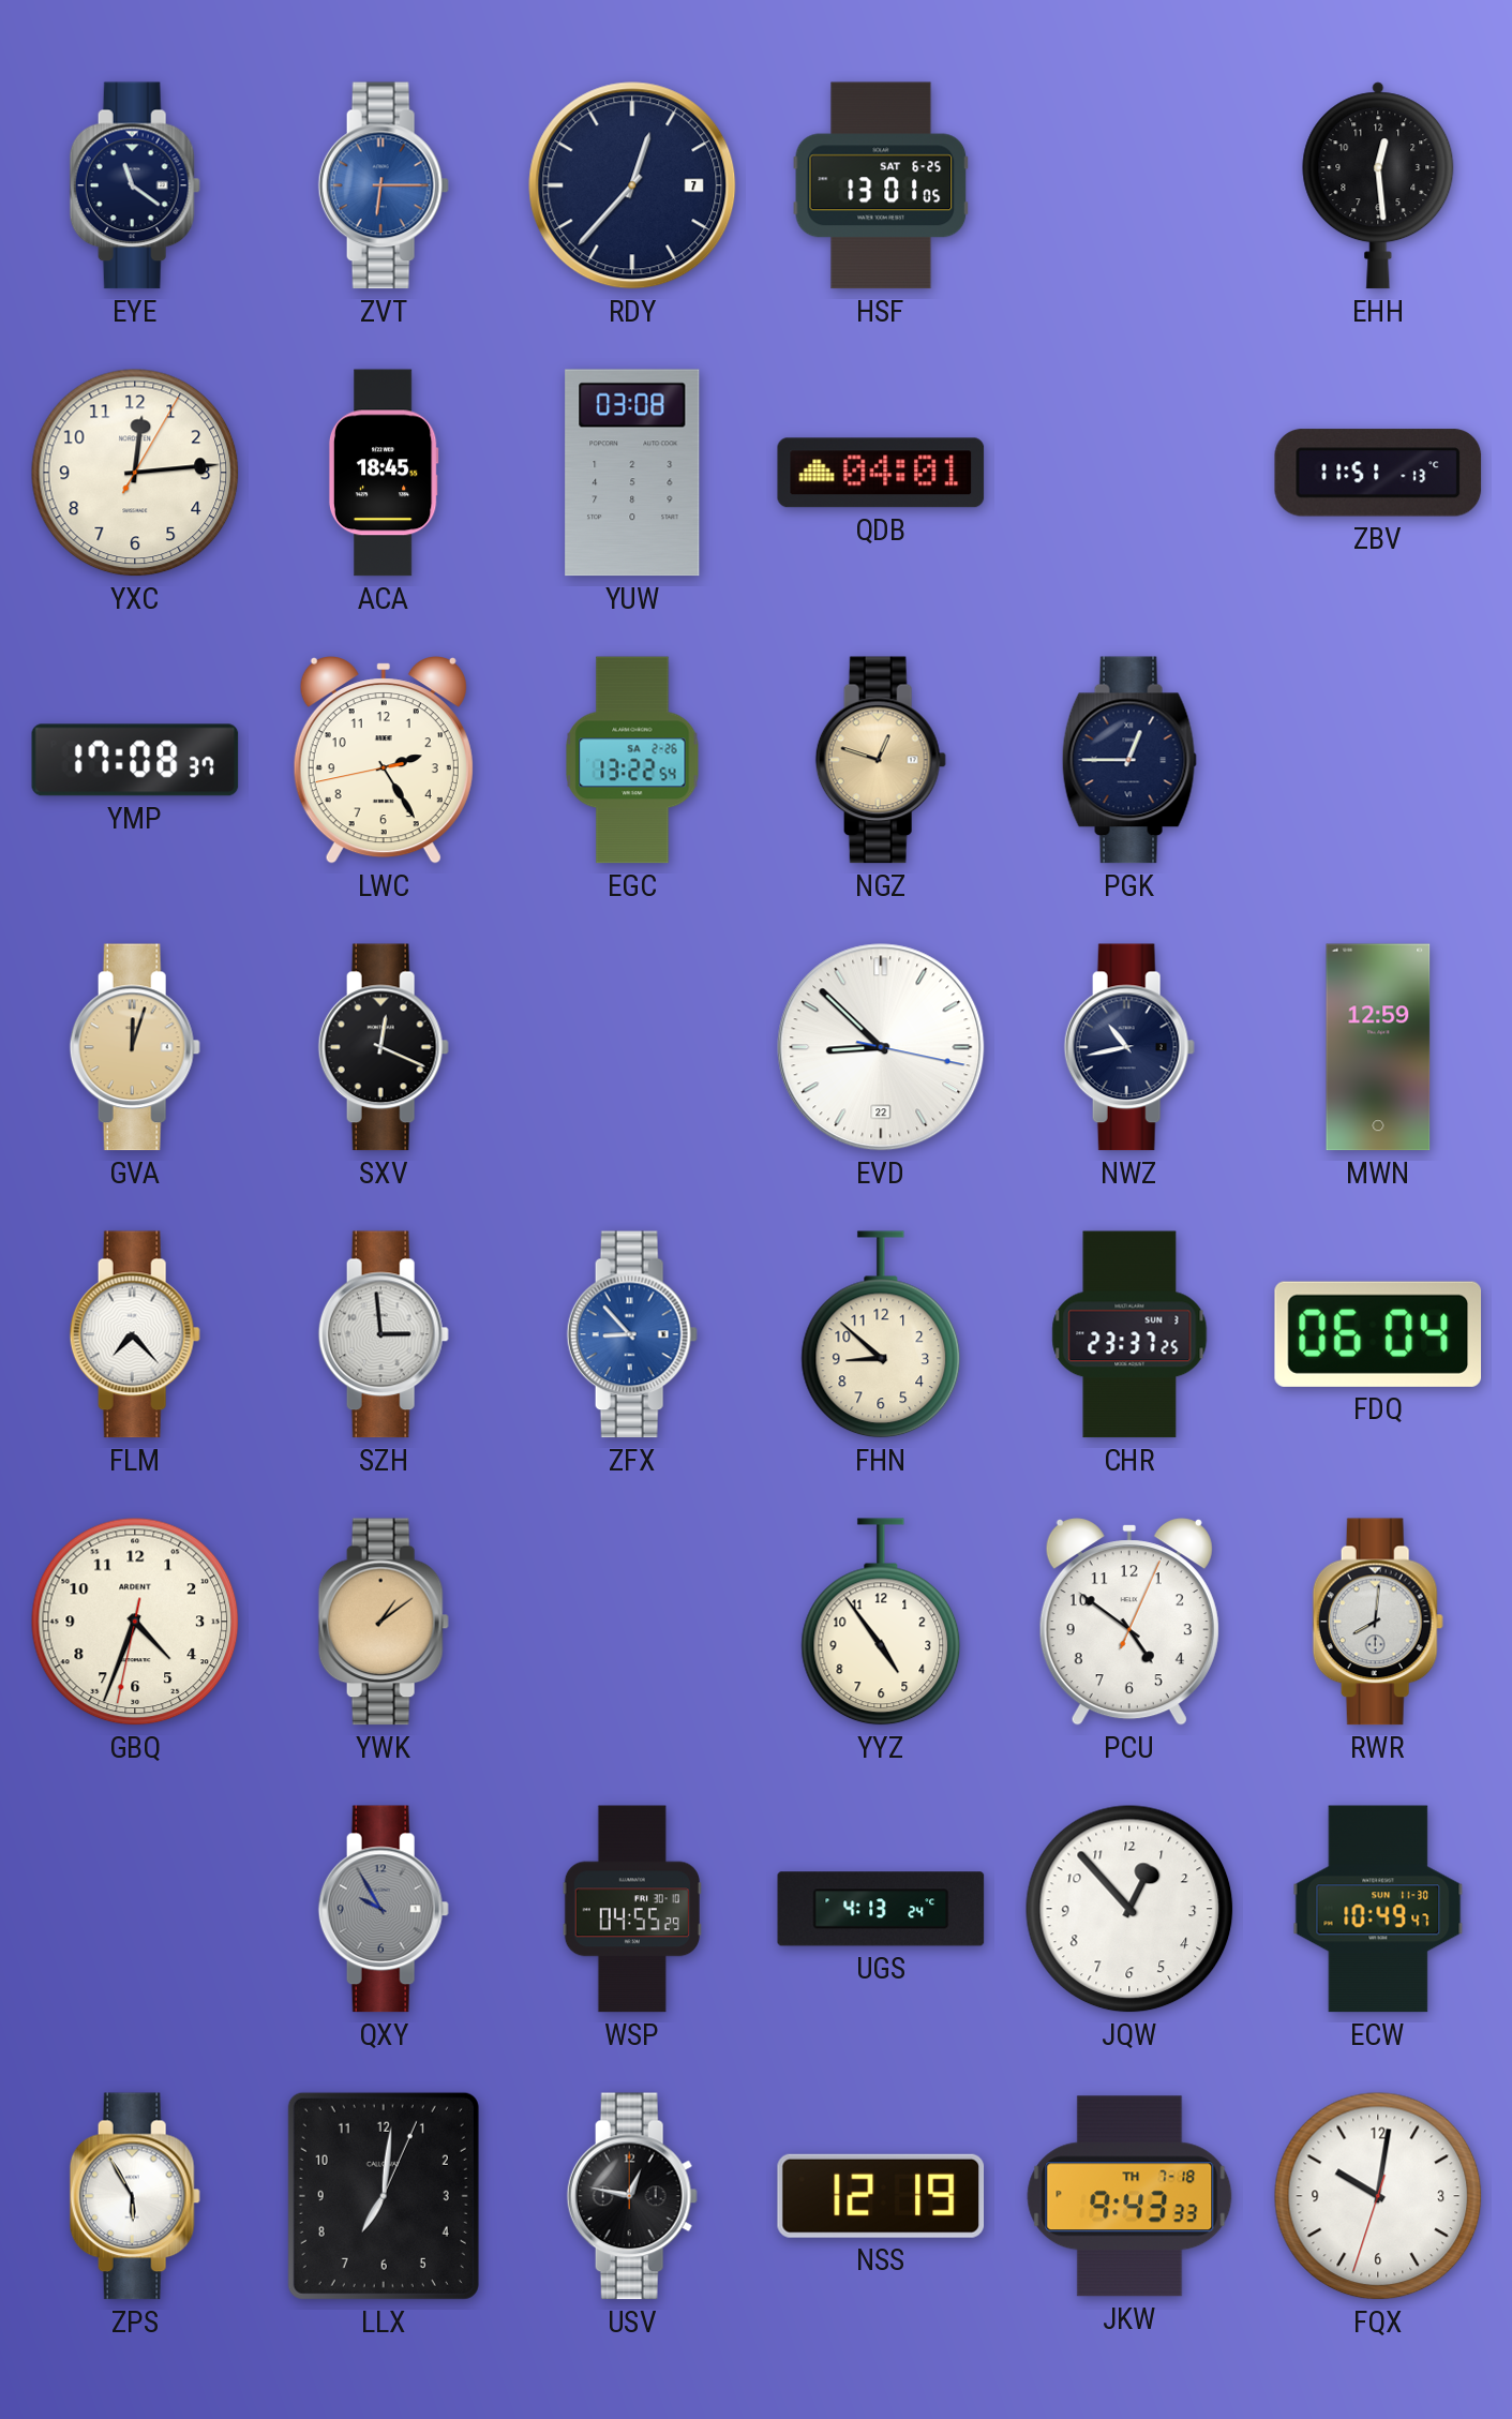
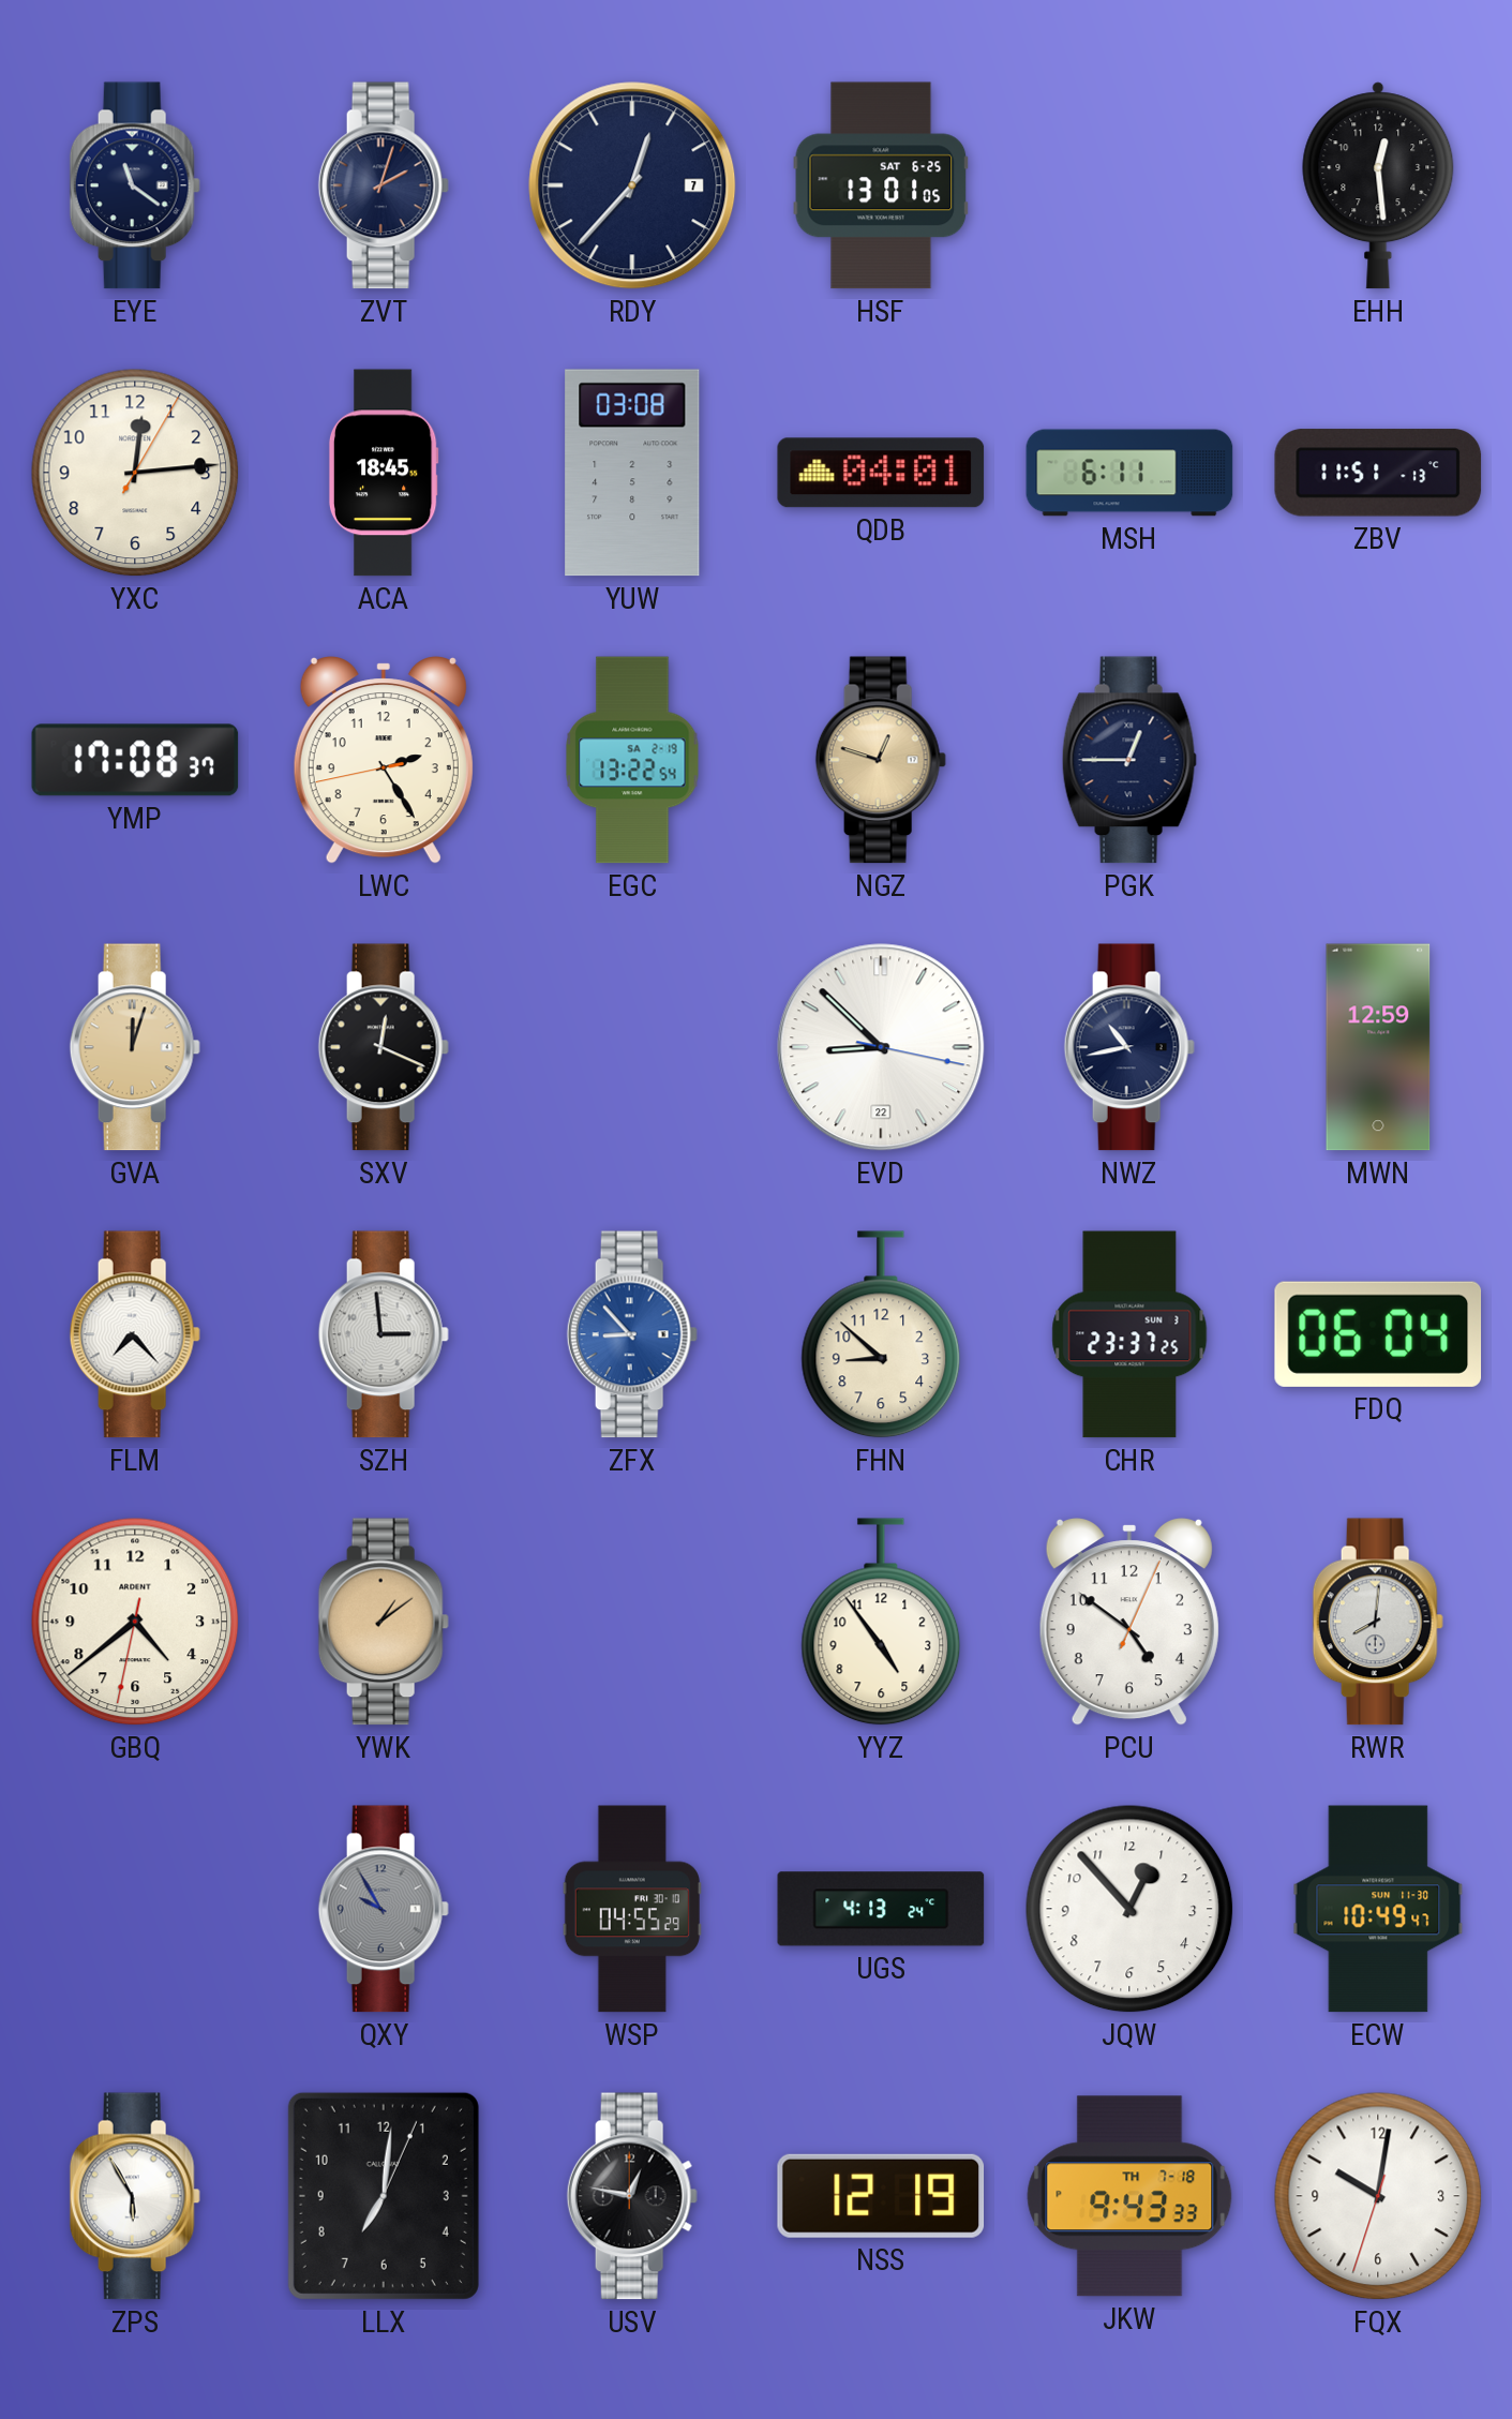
ZVT: 6:15 -> 2:03
ZVT dial: blue -> navy
MSH: none -> 6:11
EGC date: SA 2-26 -> SA 2-19
GBQ: 4:33 -> 4:38
